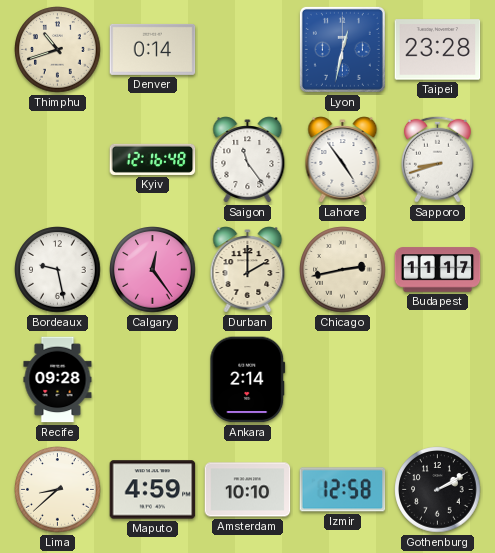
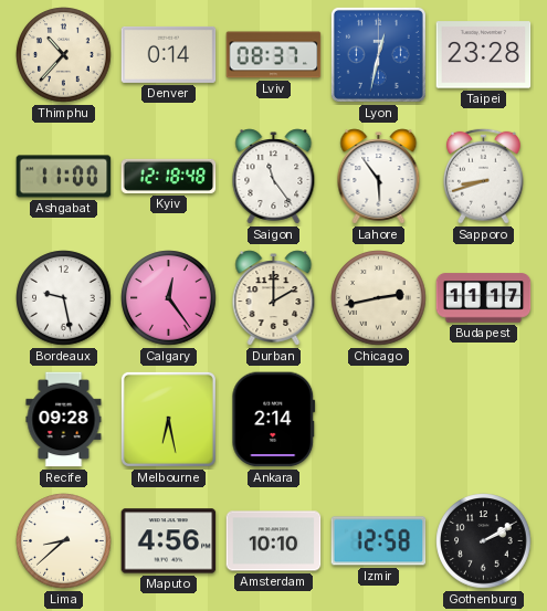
Thimphu: 10:42 -> 10:37
Lviv: none -> 08:37
Ashgabat: none -> 11:00
Kyiv: 12:16 -> 12:18
Lahore: 4:54 -> 5:54
Melbourne: none -> 6:28
Maputo: 4:59 -> 4:56
